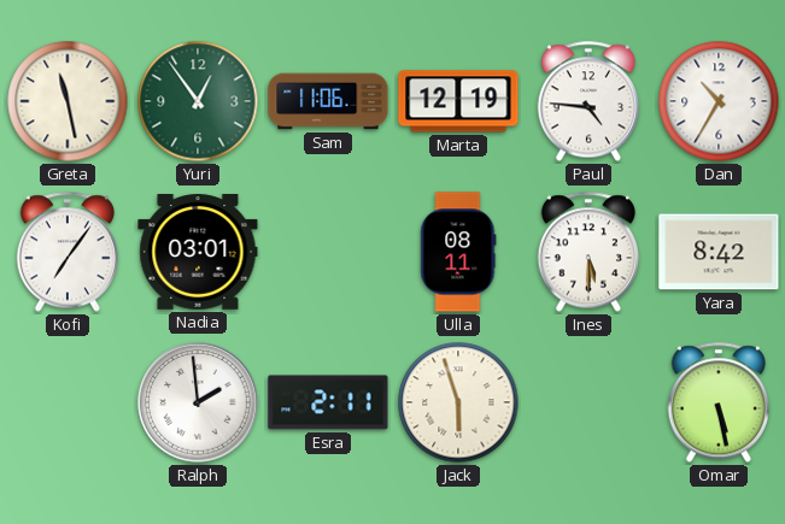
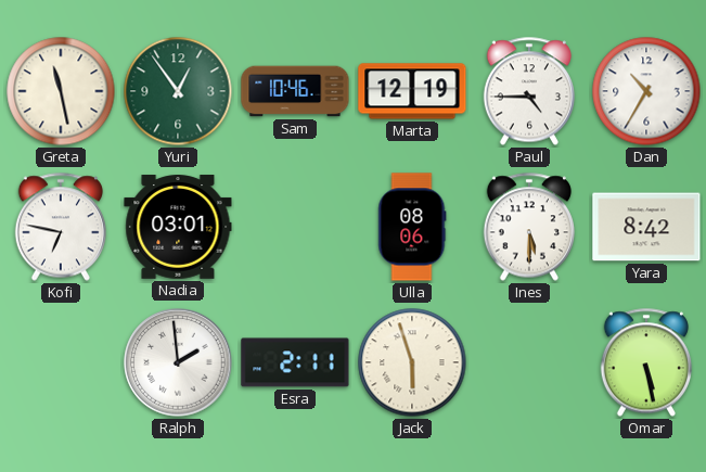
Sam: 11:06 -> 10:46
Paul: 4:46 -> 4:45
Kofi: 7:06 -> 6:47
Ulla: 08:11 -> 08:06
